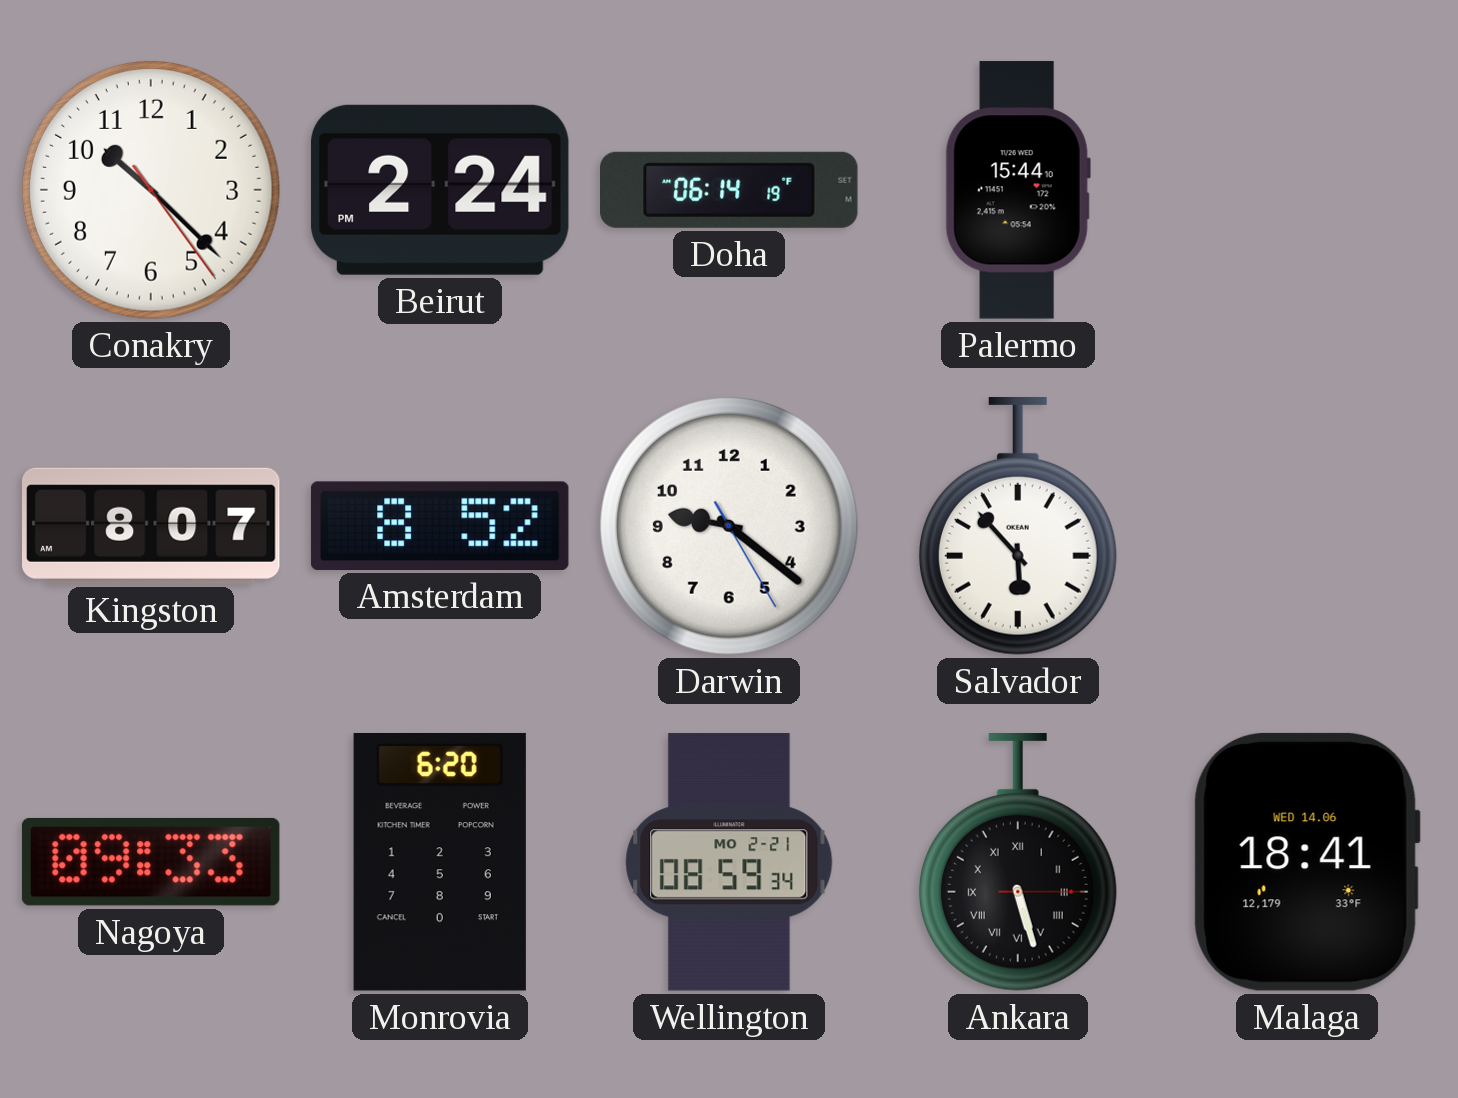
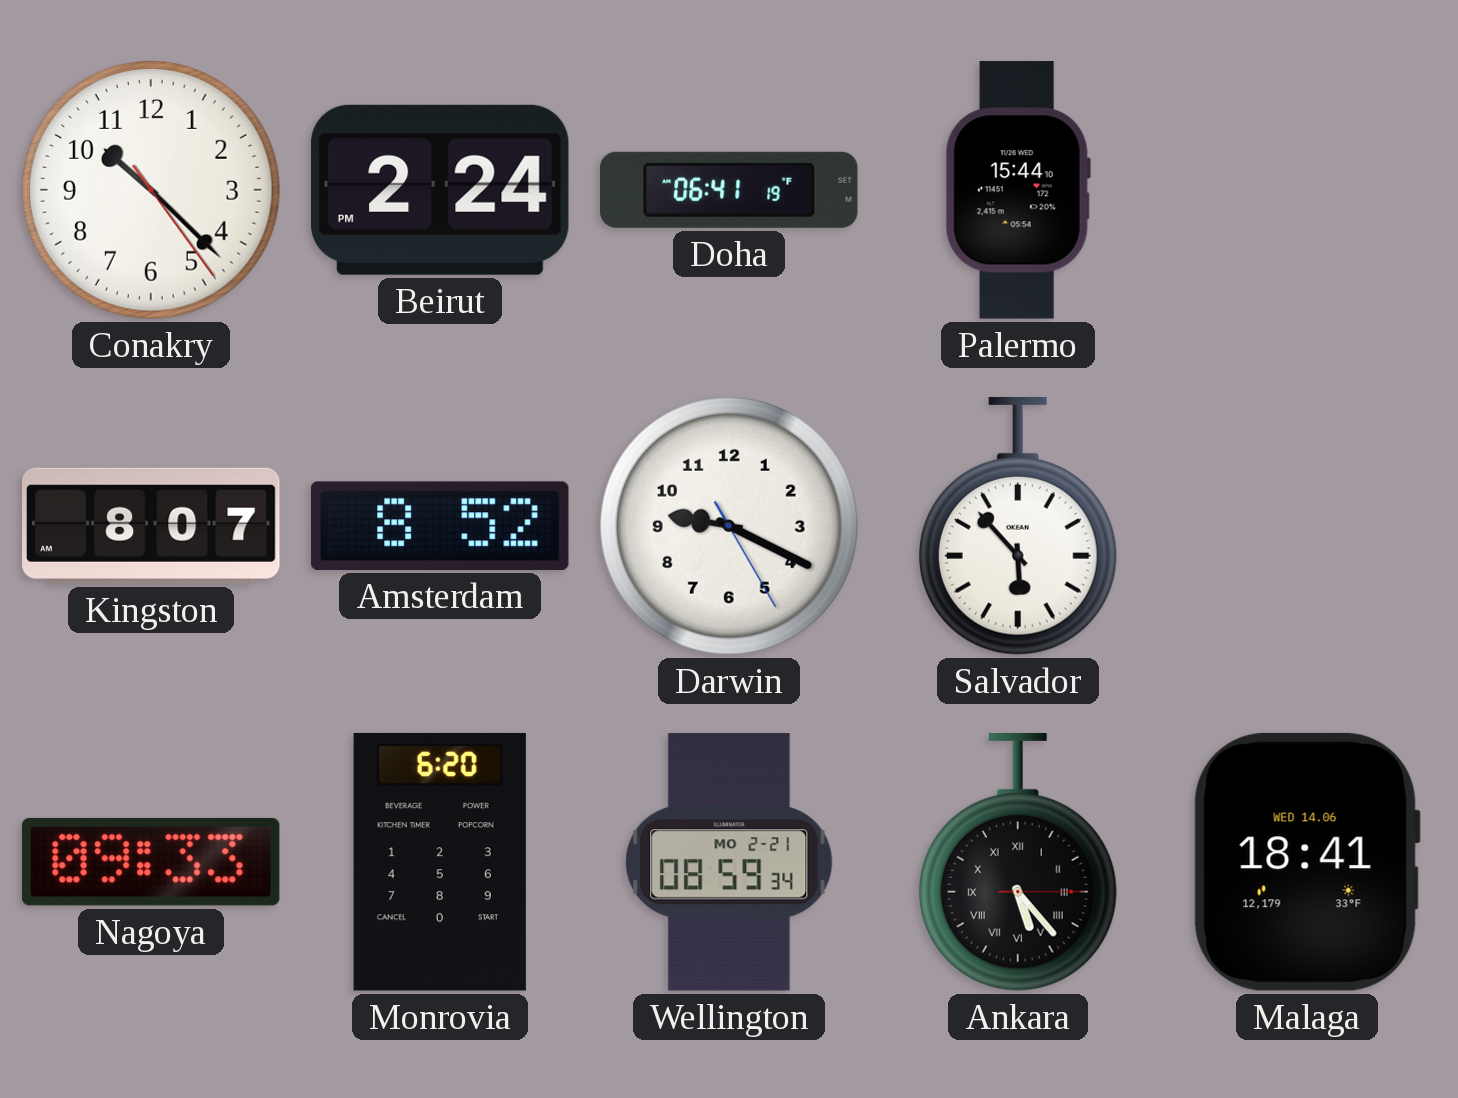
Doha: 06:14 -> 06:41
Darwin: 9:21 -> 9:19
Ankara: 5:27 -> 5:23
